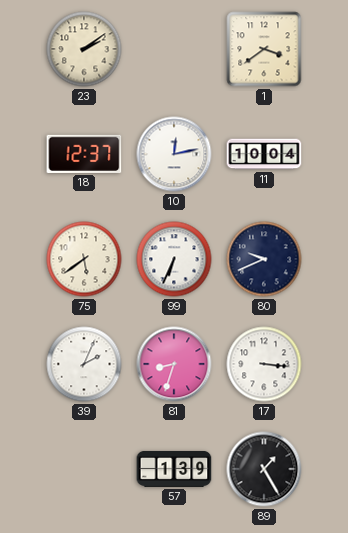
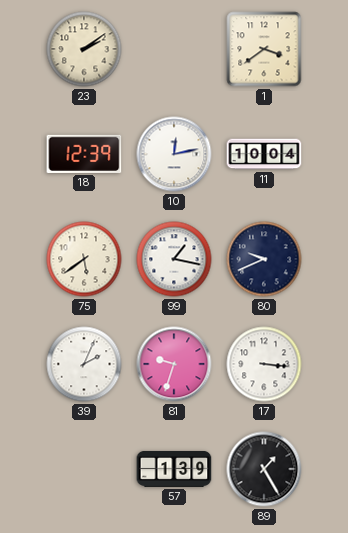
18: 12:37 -> 12:39
99: 6:34 -> 1:17
81: 8:33 -> 9:33
